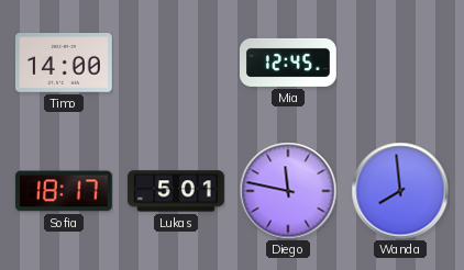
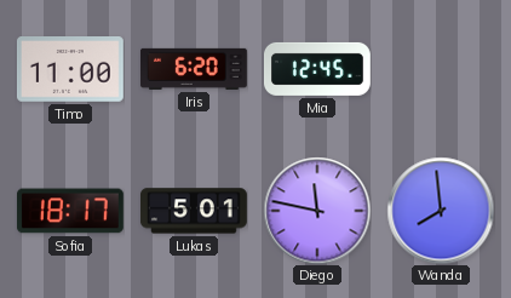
Timo: 14:00 -> 11:00
Iris: none -> 6:20
